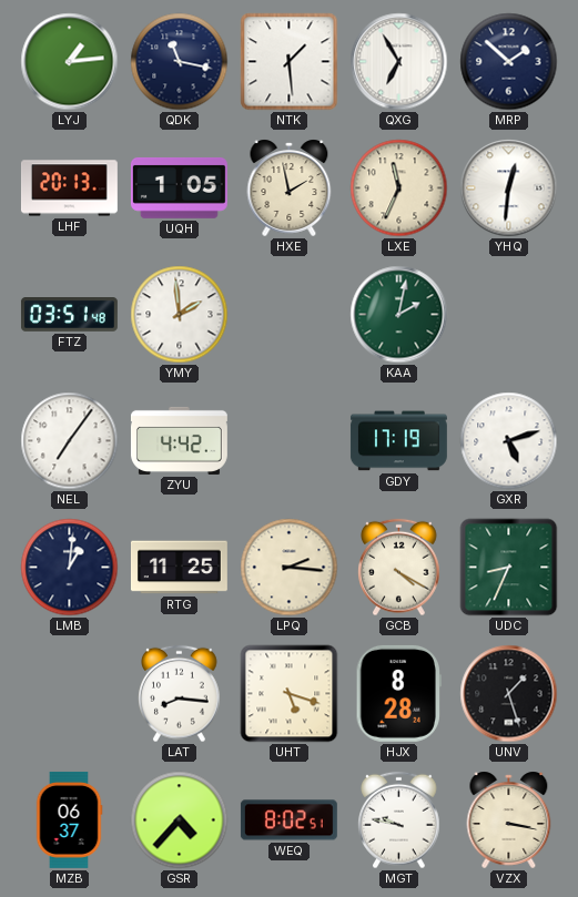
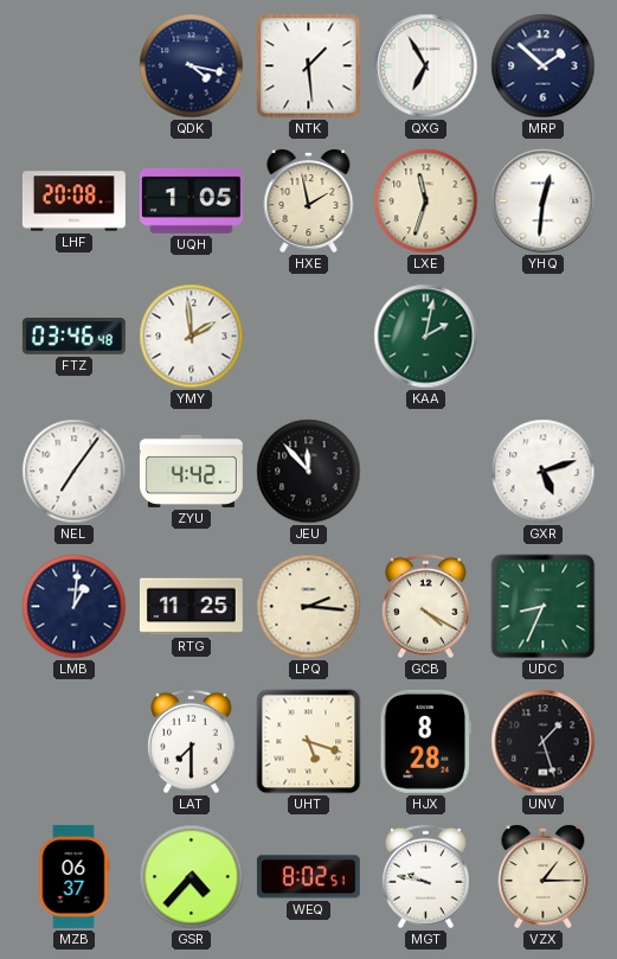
LYJ: 1:14 -> none
QDK: 11:17 -> 4:17
LHF: 20:13 -> 20:08
LXE: 11:34 -> 11:33
FTZ: 03:51 -> 03:46
JEU: none -> 11:53
GDY: 17:19 -> none
LAT: 8:16 -> 7:30
VZX: 3:17 -> 1:15
